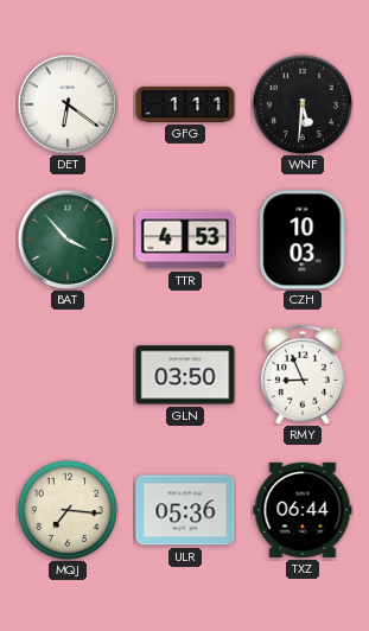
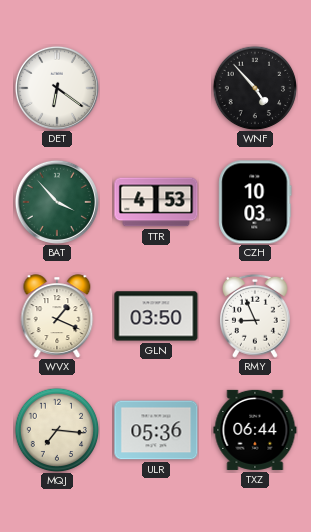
GFG: 1:11 -> none
WNF: 5:31 -> 4:53
WVX: none -> 1:19
